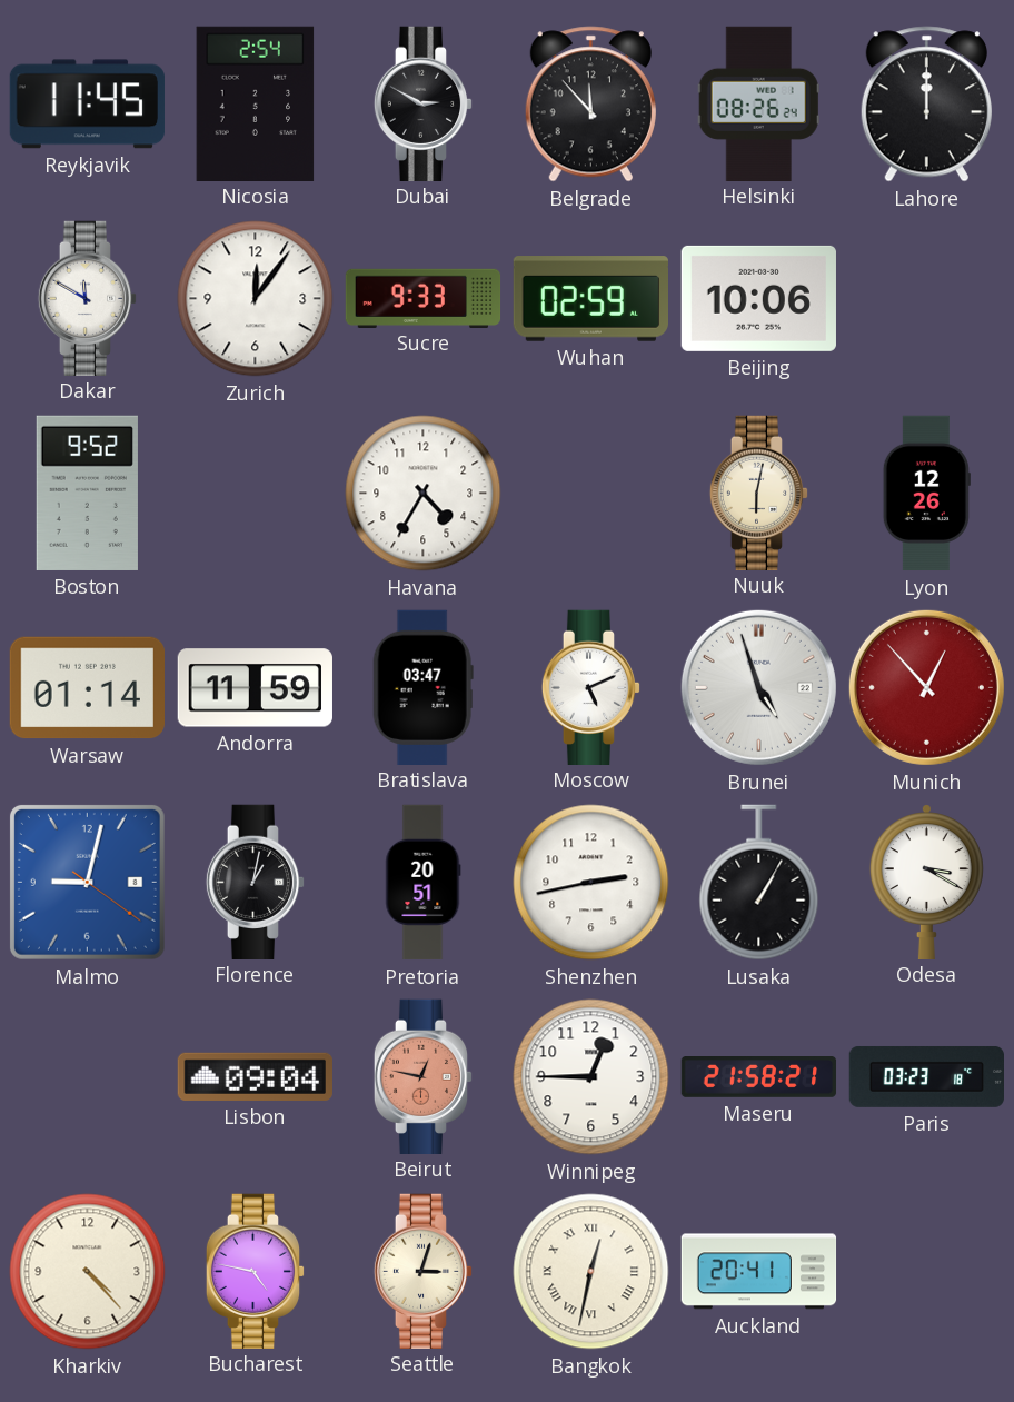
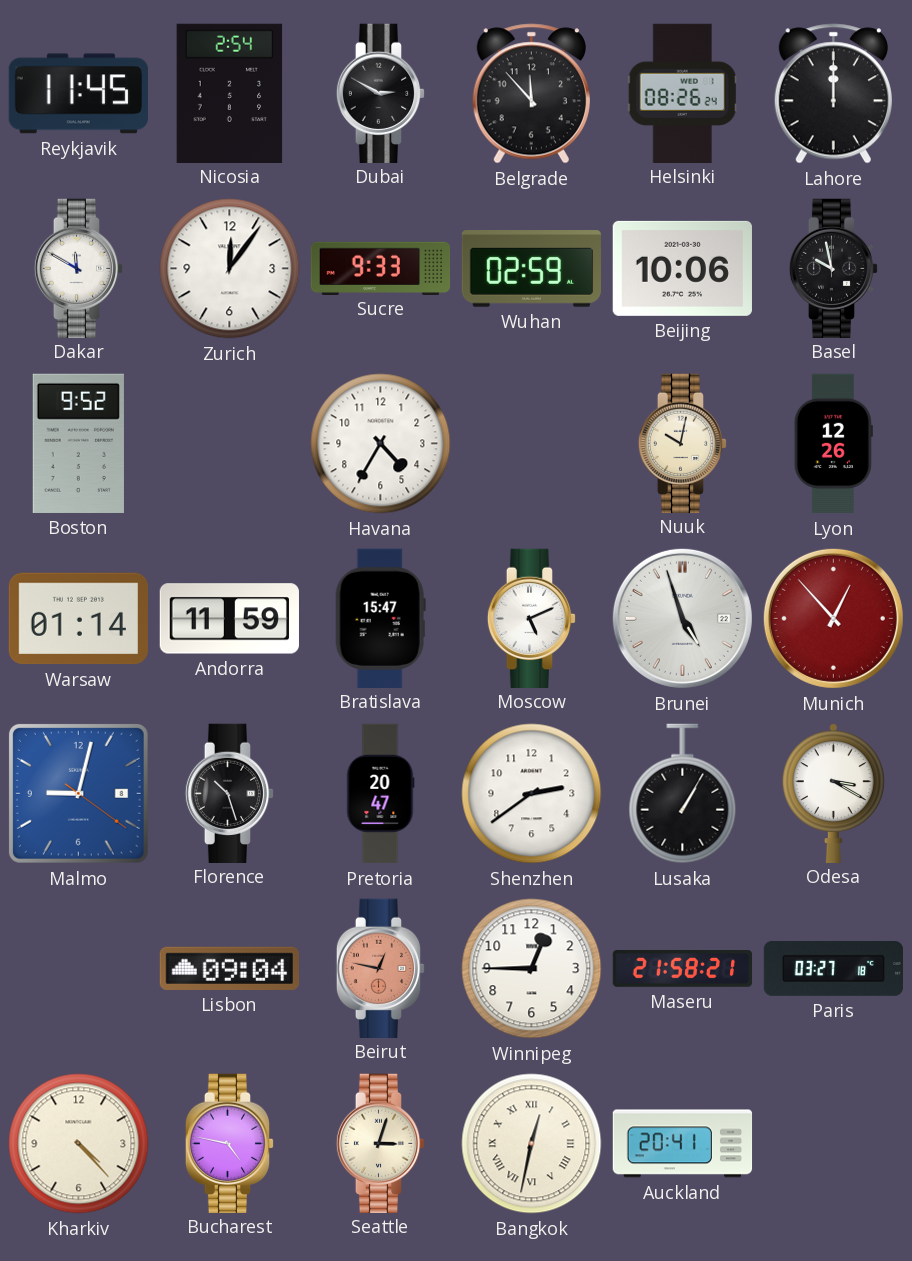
Basel: none -> 9:58
Nuuk: 6:02 -> 10:02
Bratislava: 03:47 -> 15:47
Florence: 1:02 -> 10:27
Pretoria: 20:51 -> 20:47
Shenzhen: 2:43 -> 2:39
Paris: 03:23 -> 03:27
